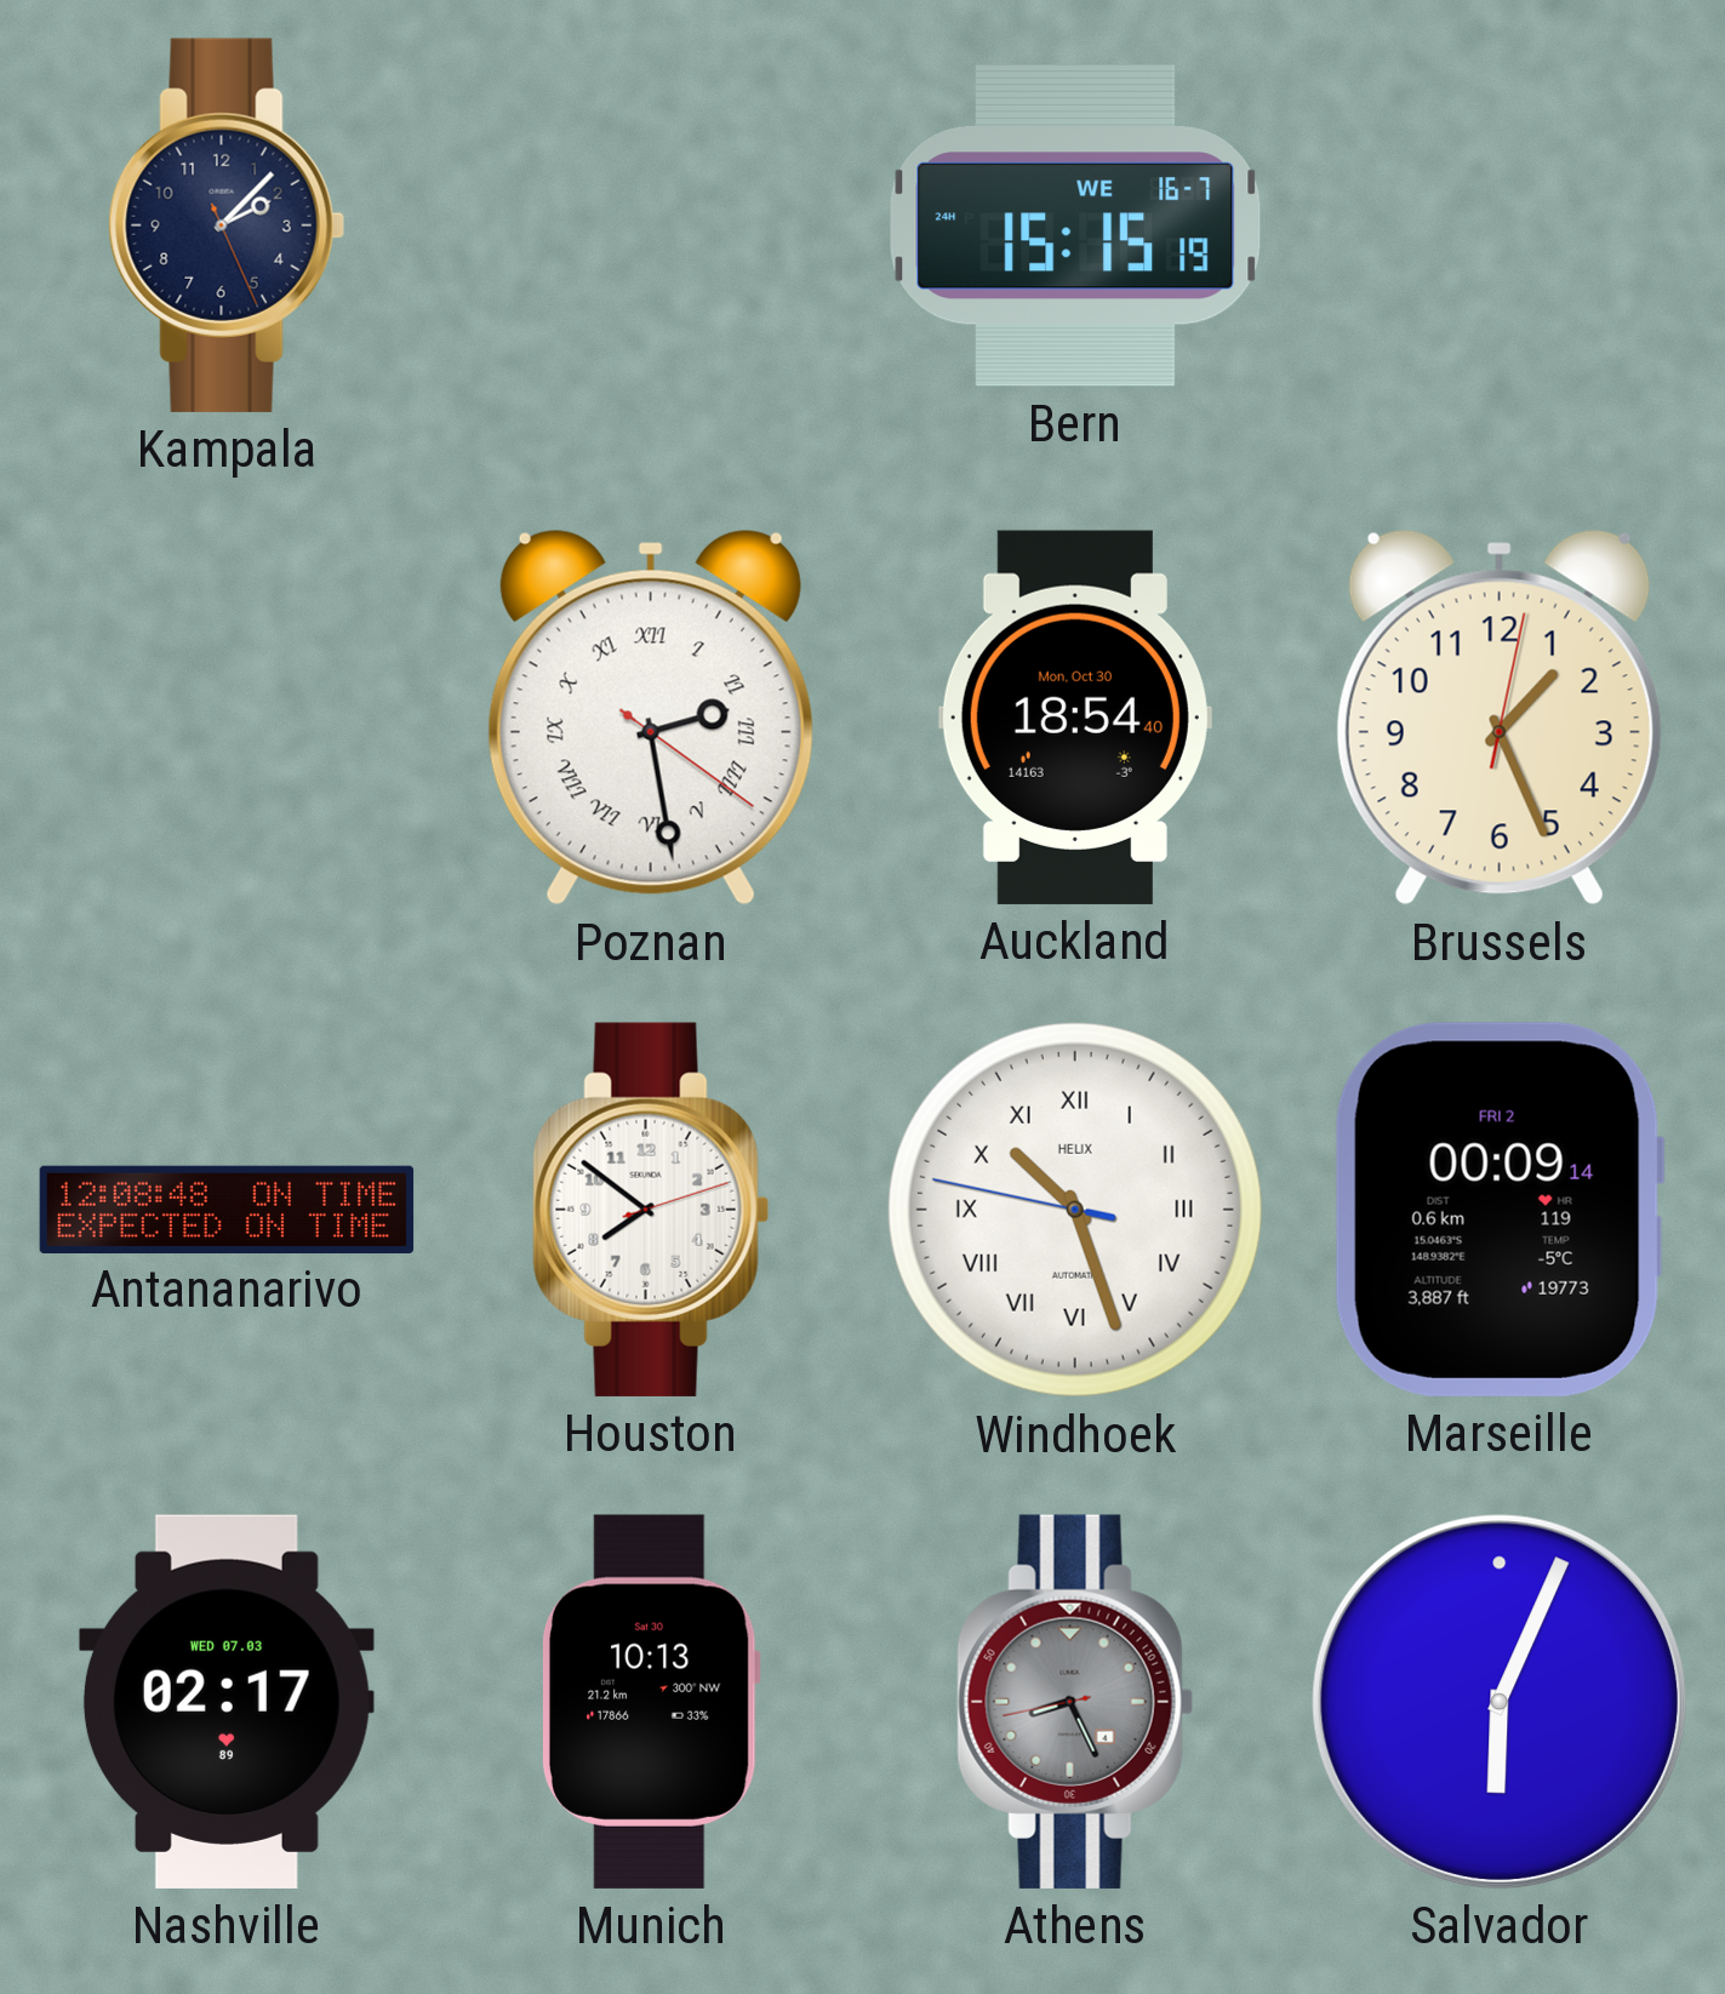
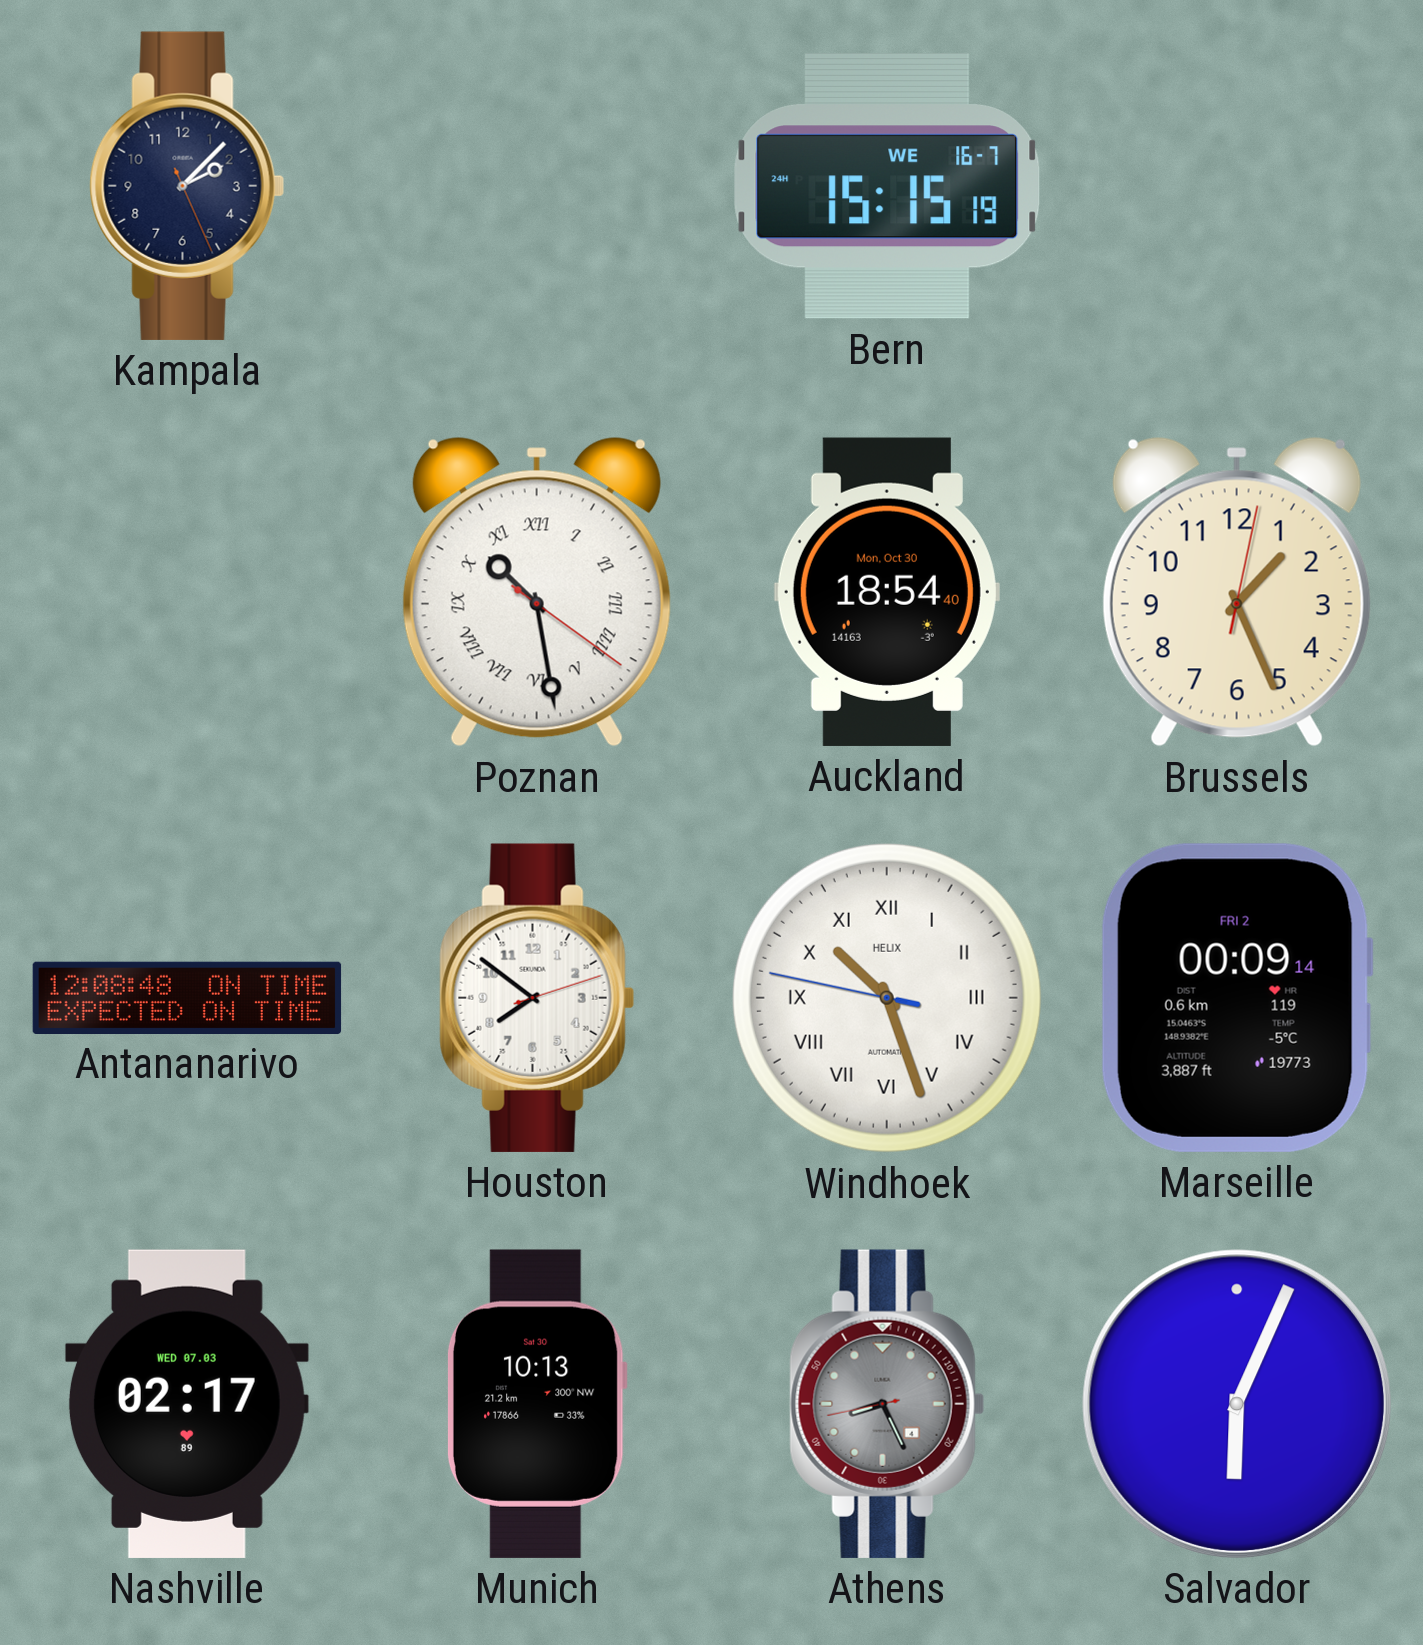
Poznan: 2:28 -> 10:28
